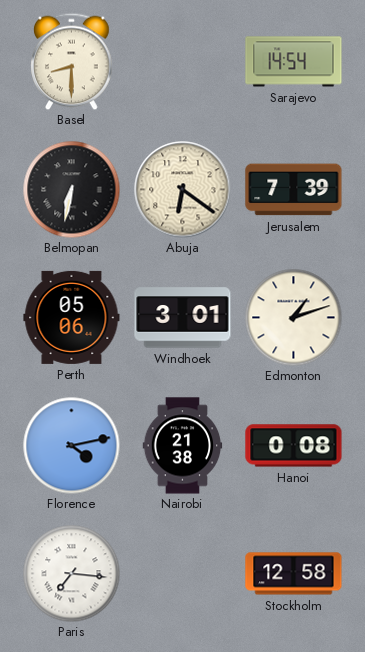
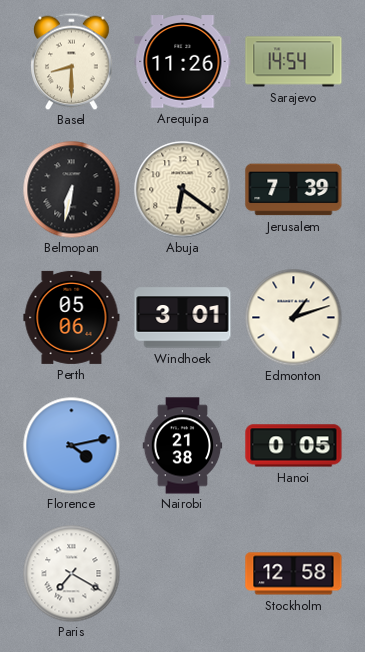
Arequipa: none -> 11:26
Hanoi: 0:08 -> 0:05
Paris: 7:16 -> 7:20
